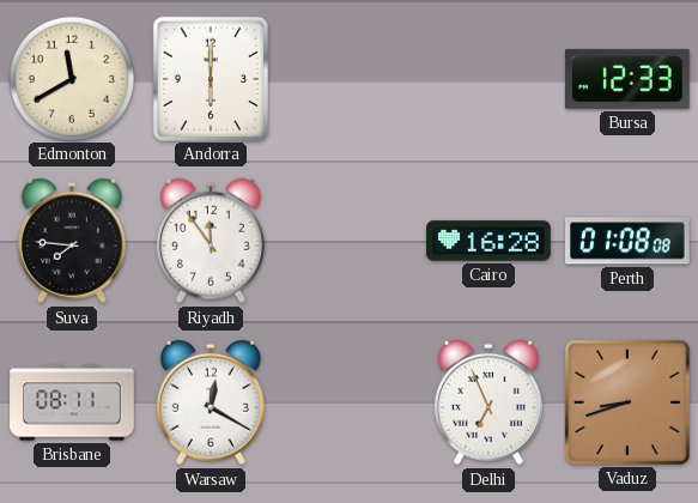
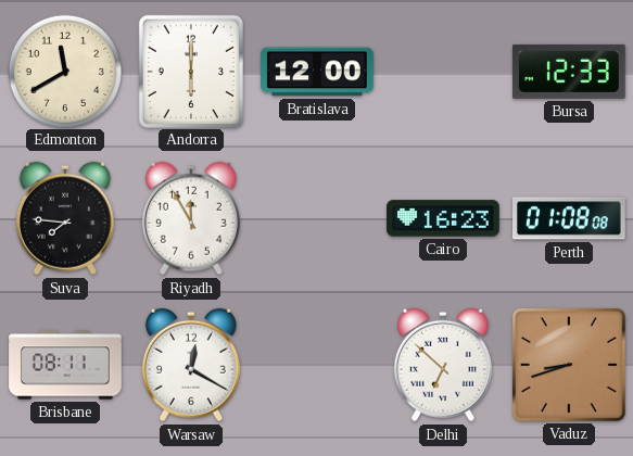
Bratislava: none -> 12:00
Riyadh: 11:54 -> 11:55
Cairo: 16:28 -> 16:23
Delhi: 6:56 -> 6:52
